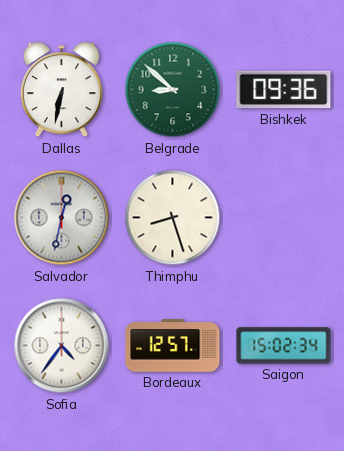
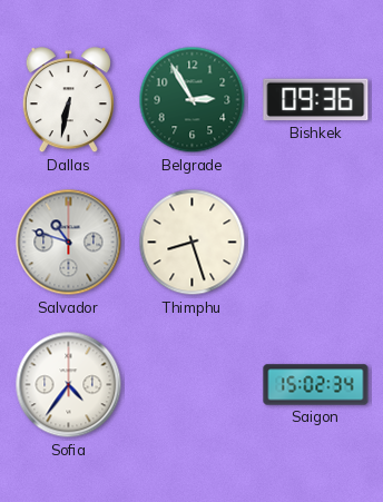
Belgrade: 8:52 -> 2:55
Salvador: 12:32 -> 10:48
Bordeaux: 12:57 -> none
